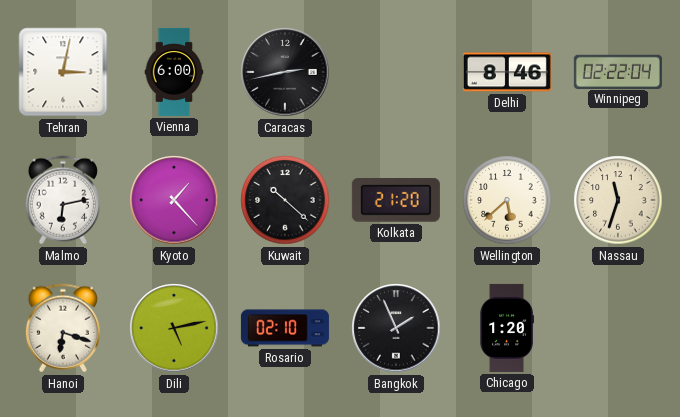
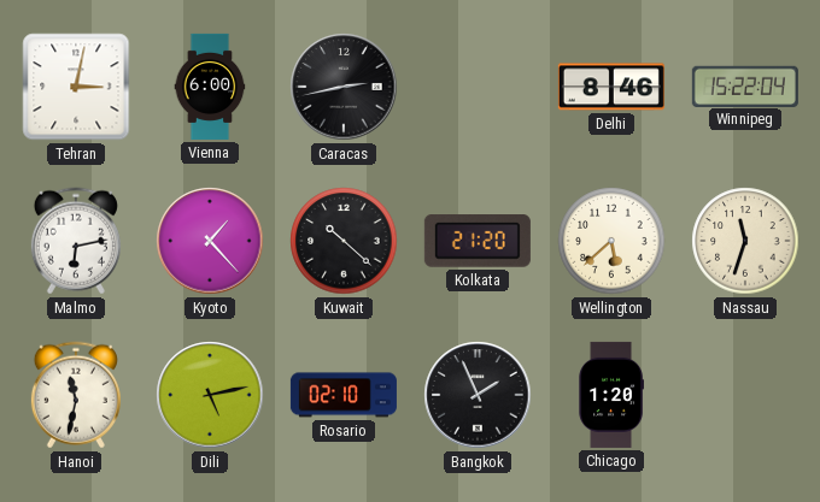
Winnipeg: 02:22 -> 15:22
Hanoi: 6:18 -> 11:32
